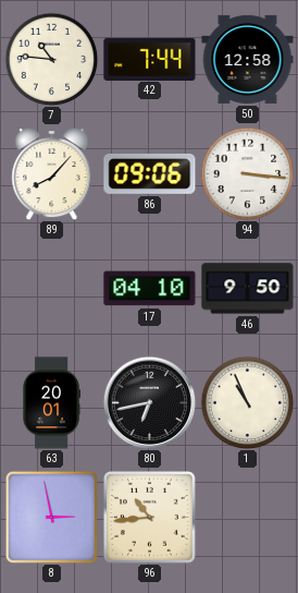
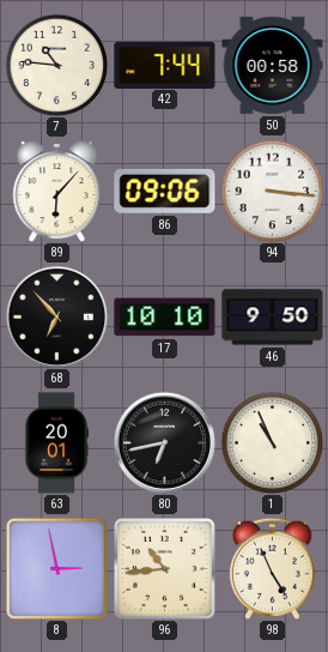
50: 12:58 -> 00:58
89: 8:07 -> 6:07
68: none -> 6:53
17: 04:10 -> 10:10
98: none -> 4:56
